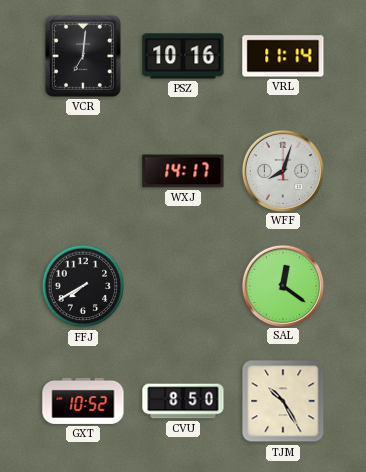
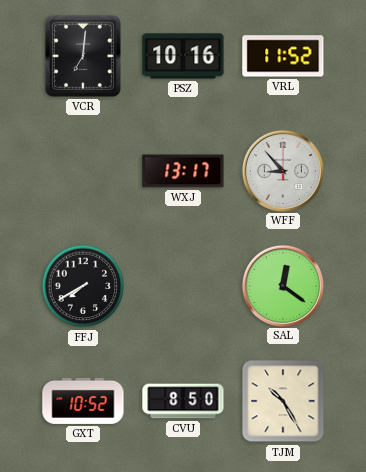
VRL: 11:14 -> 11:52
WXJ: 14:17 -> 13:17
WFF: 8:03 -> 8:53
